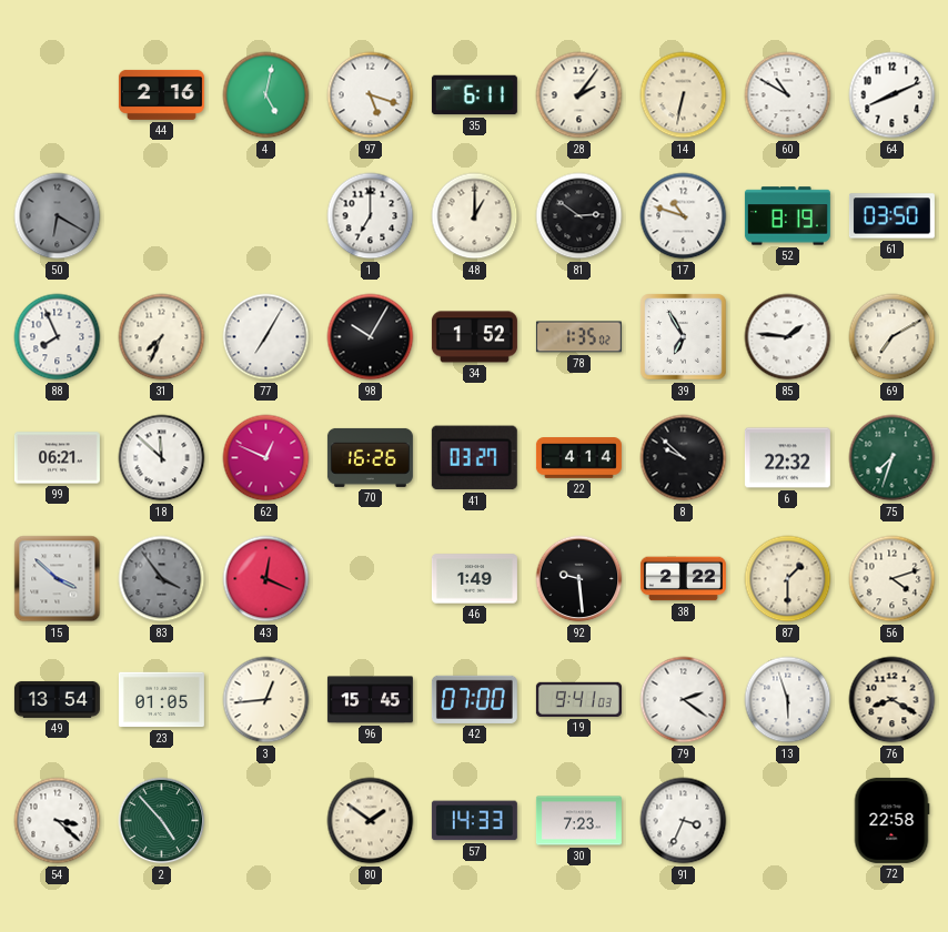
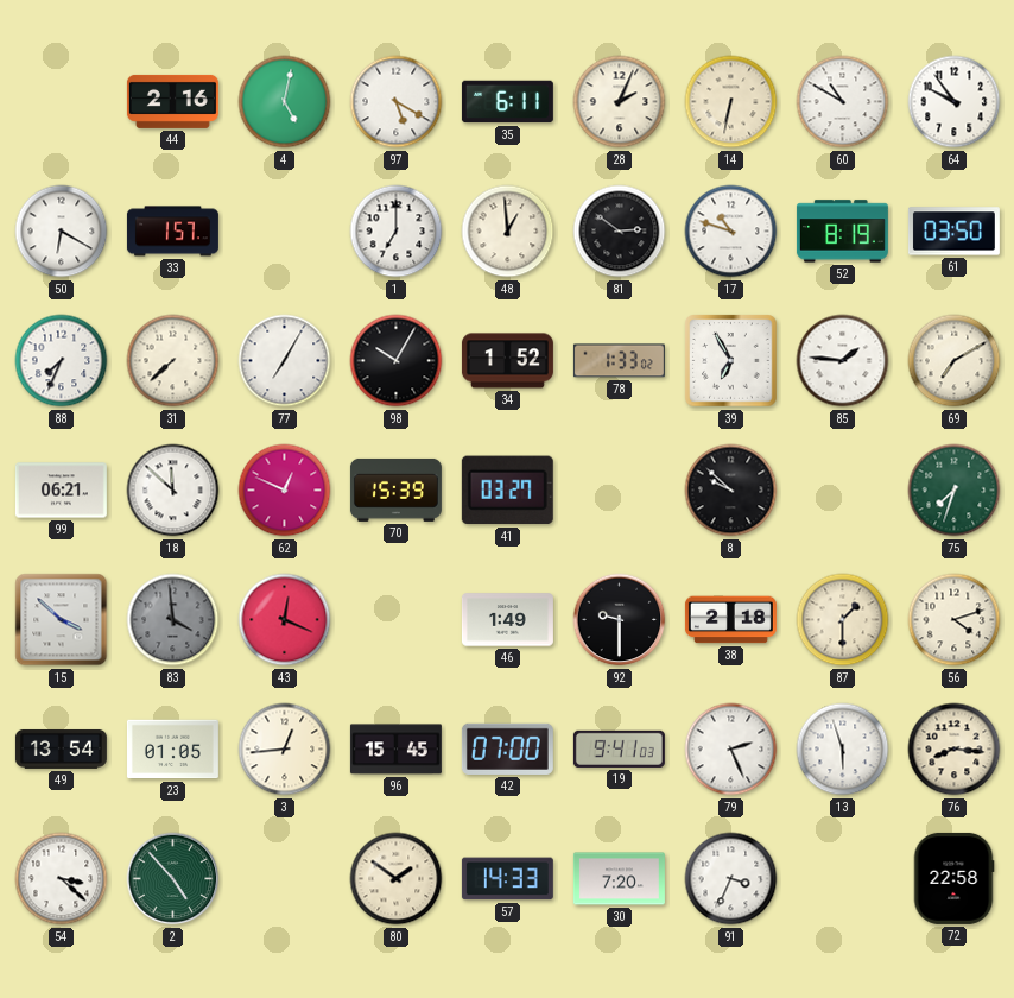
97: 5:18 -> 5:20
28: 2:06 -> 2:04
64: 8:11 -> 9:54
50 dial: grey -> white
33: none -> 1:57
48: 1:00 -> 12:59
88: 7:56 -> 7:34
31: 7:34 -> 7:38
78: 1:35 -> 1:33
70: 16:26 -> 15:39
22: 4:14 -> none
6: 22:32 -> none
83: 3:54 -> 3:59
92: 9:29 -> 9:30
38: 2:22 -> 2:18
79: 2:21 -> 2:26
76: 8:20 -> 8:16
30: 7:23 -> 7:20
